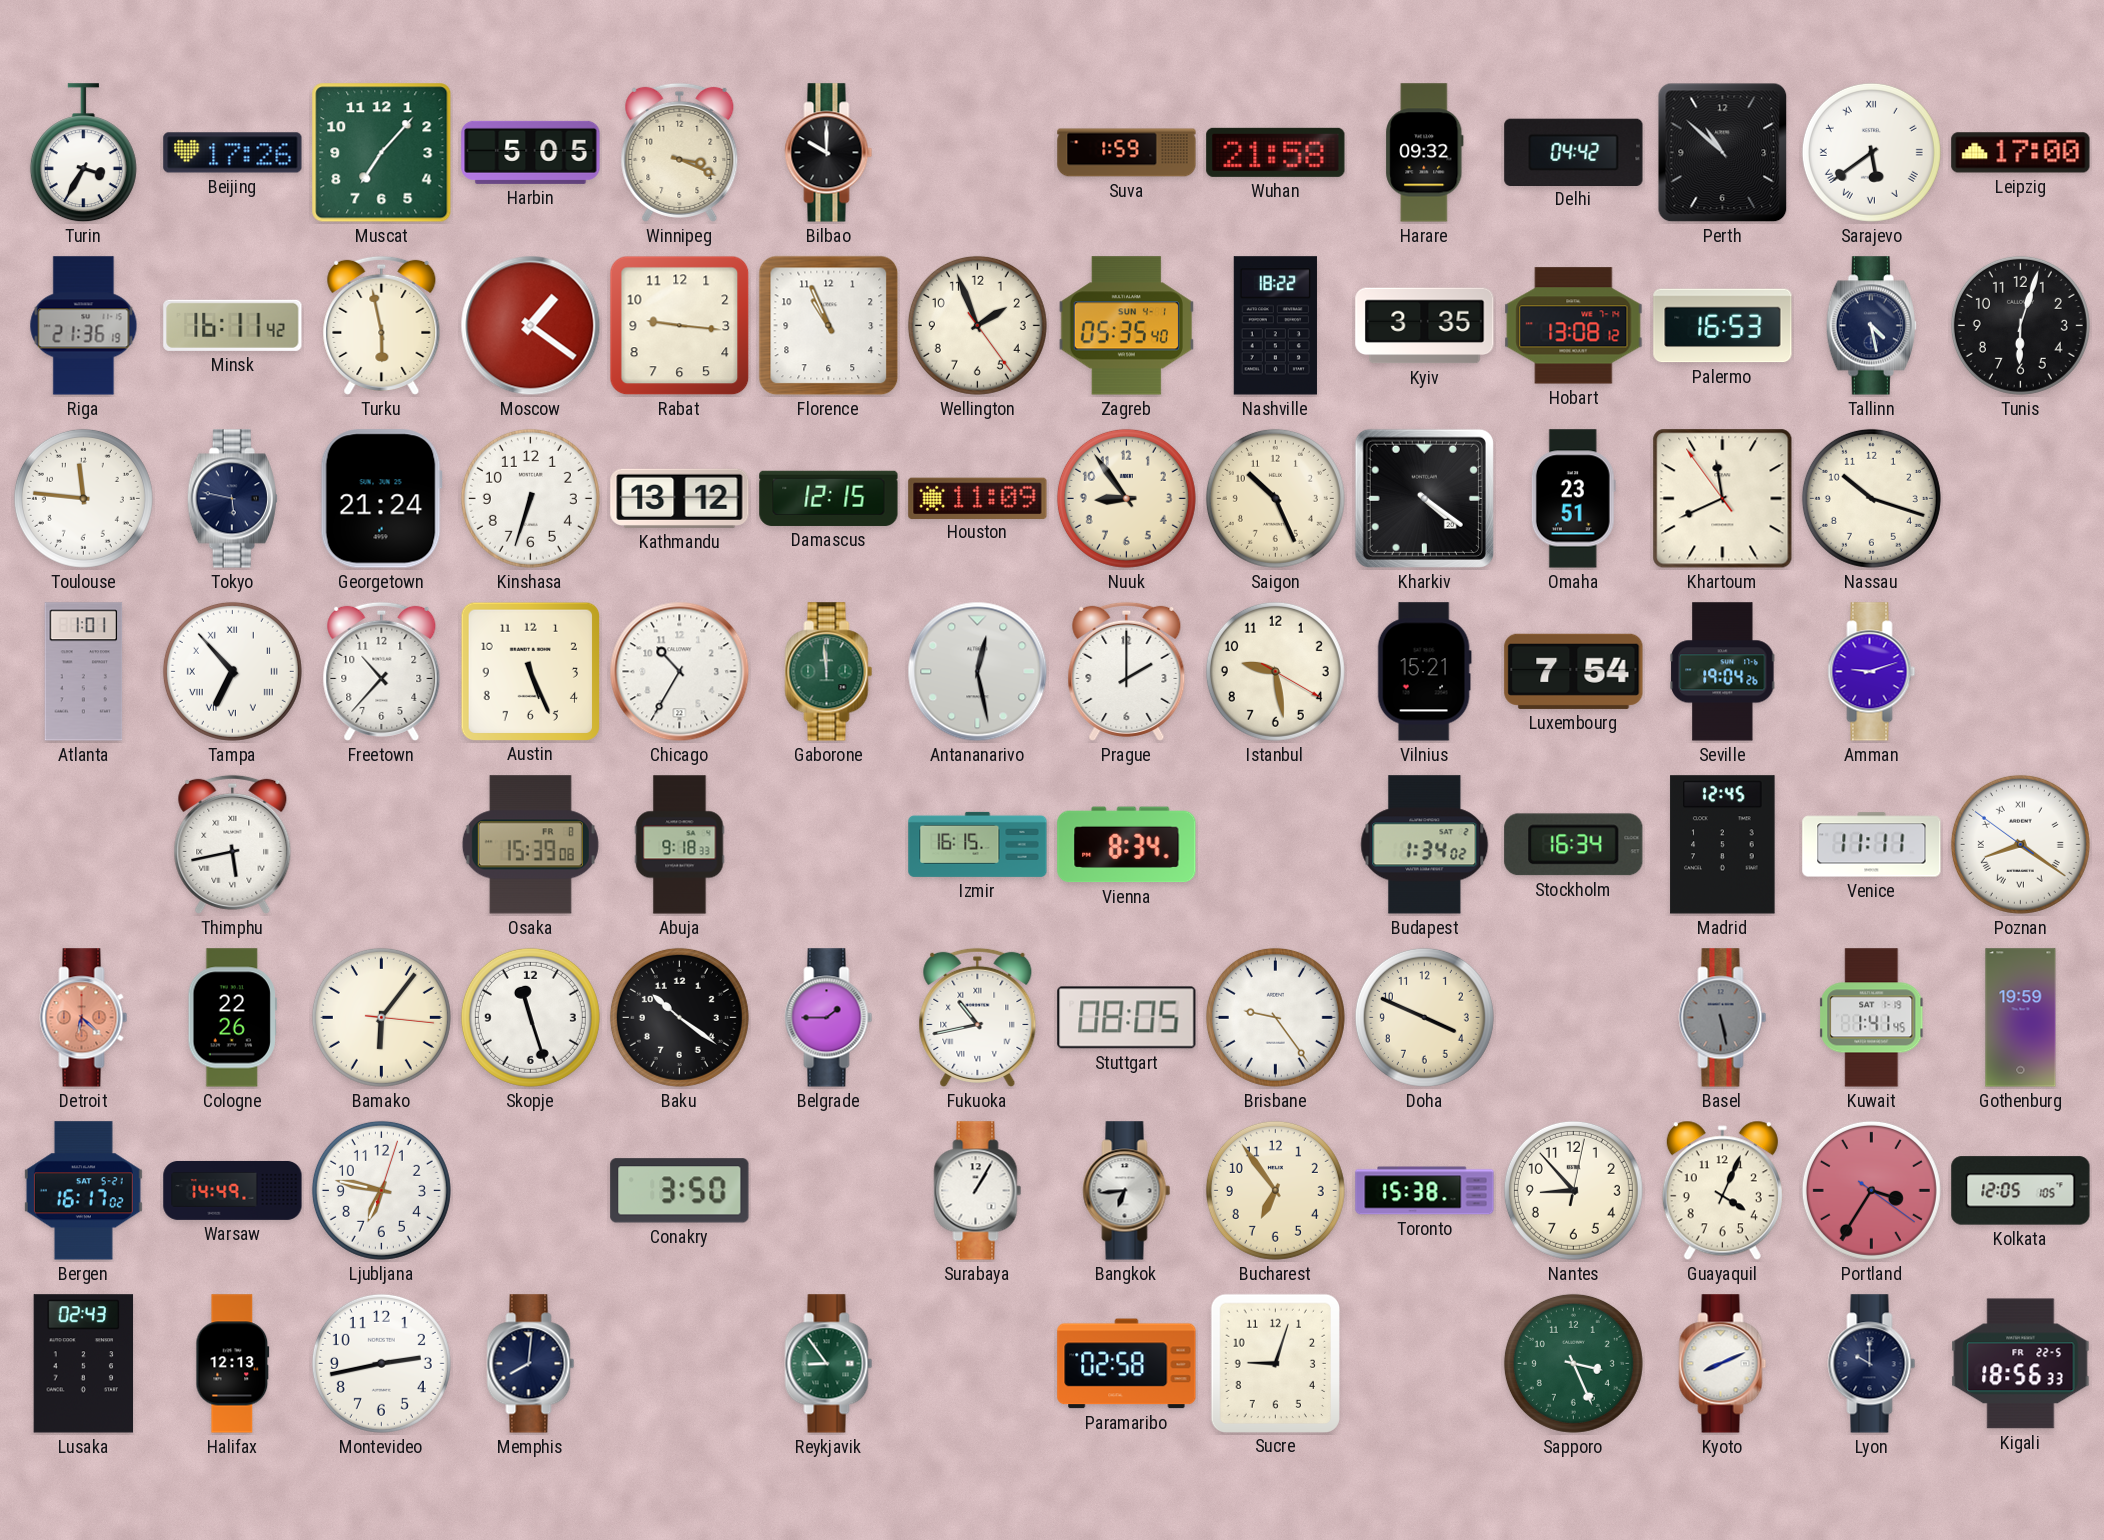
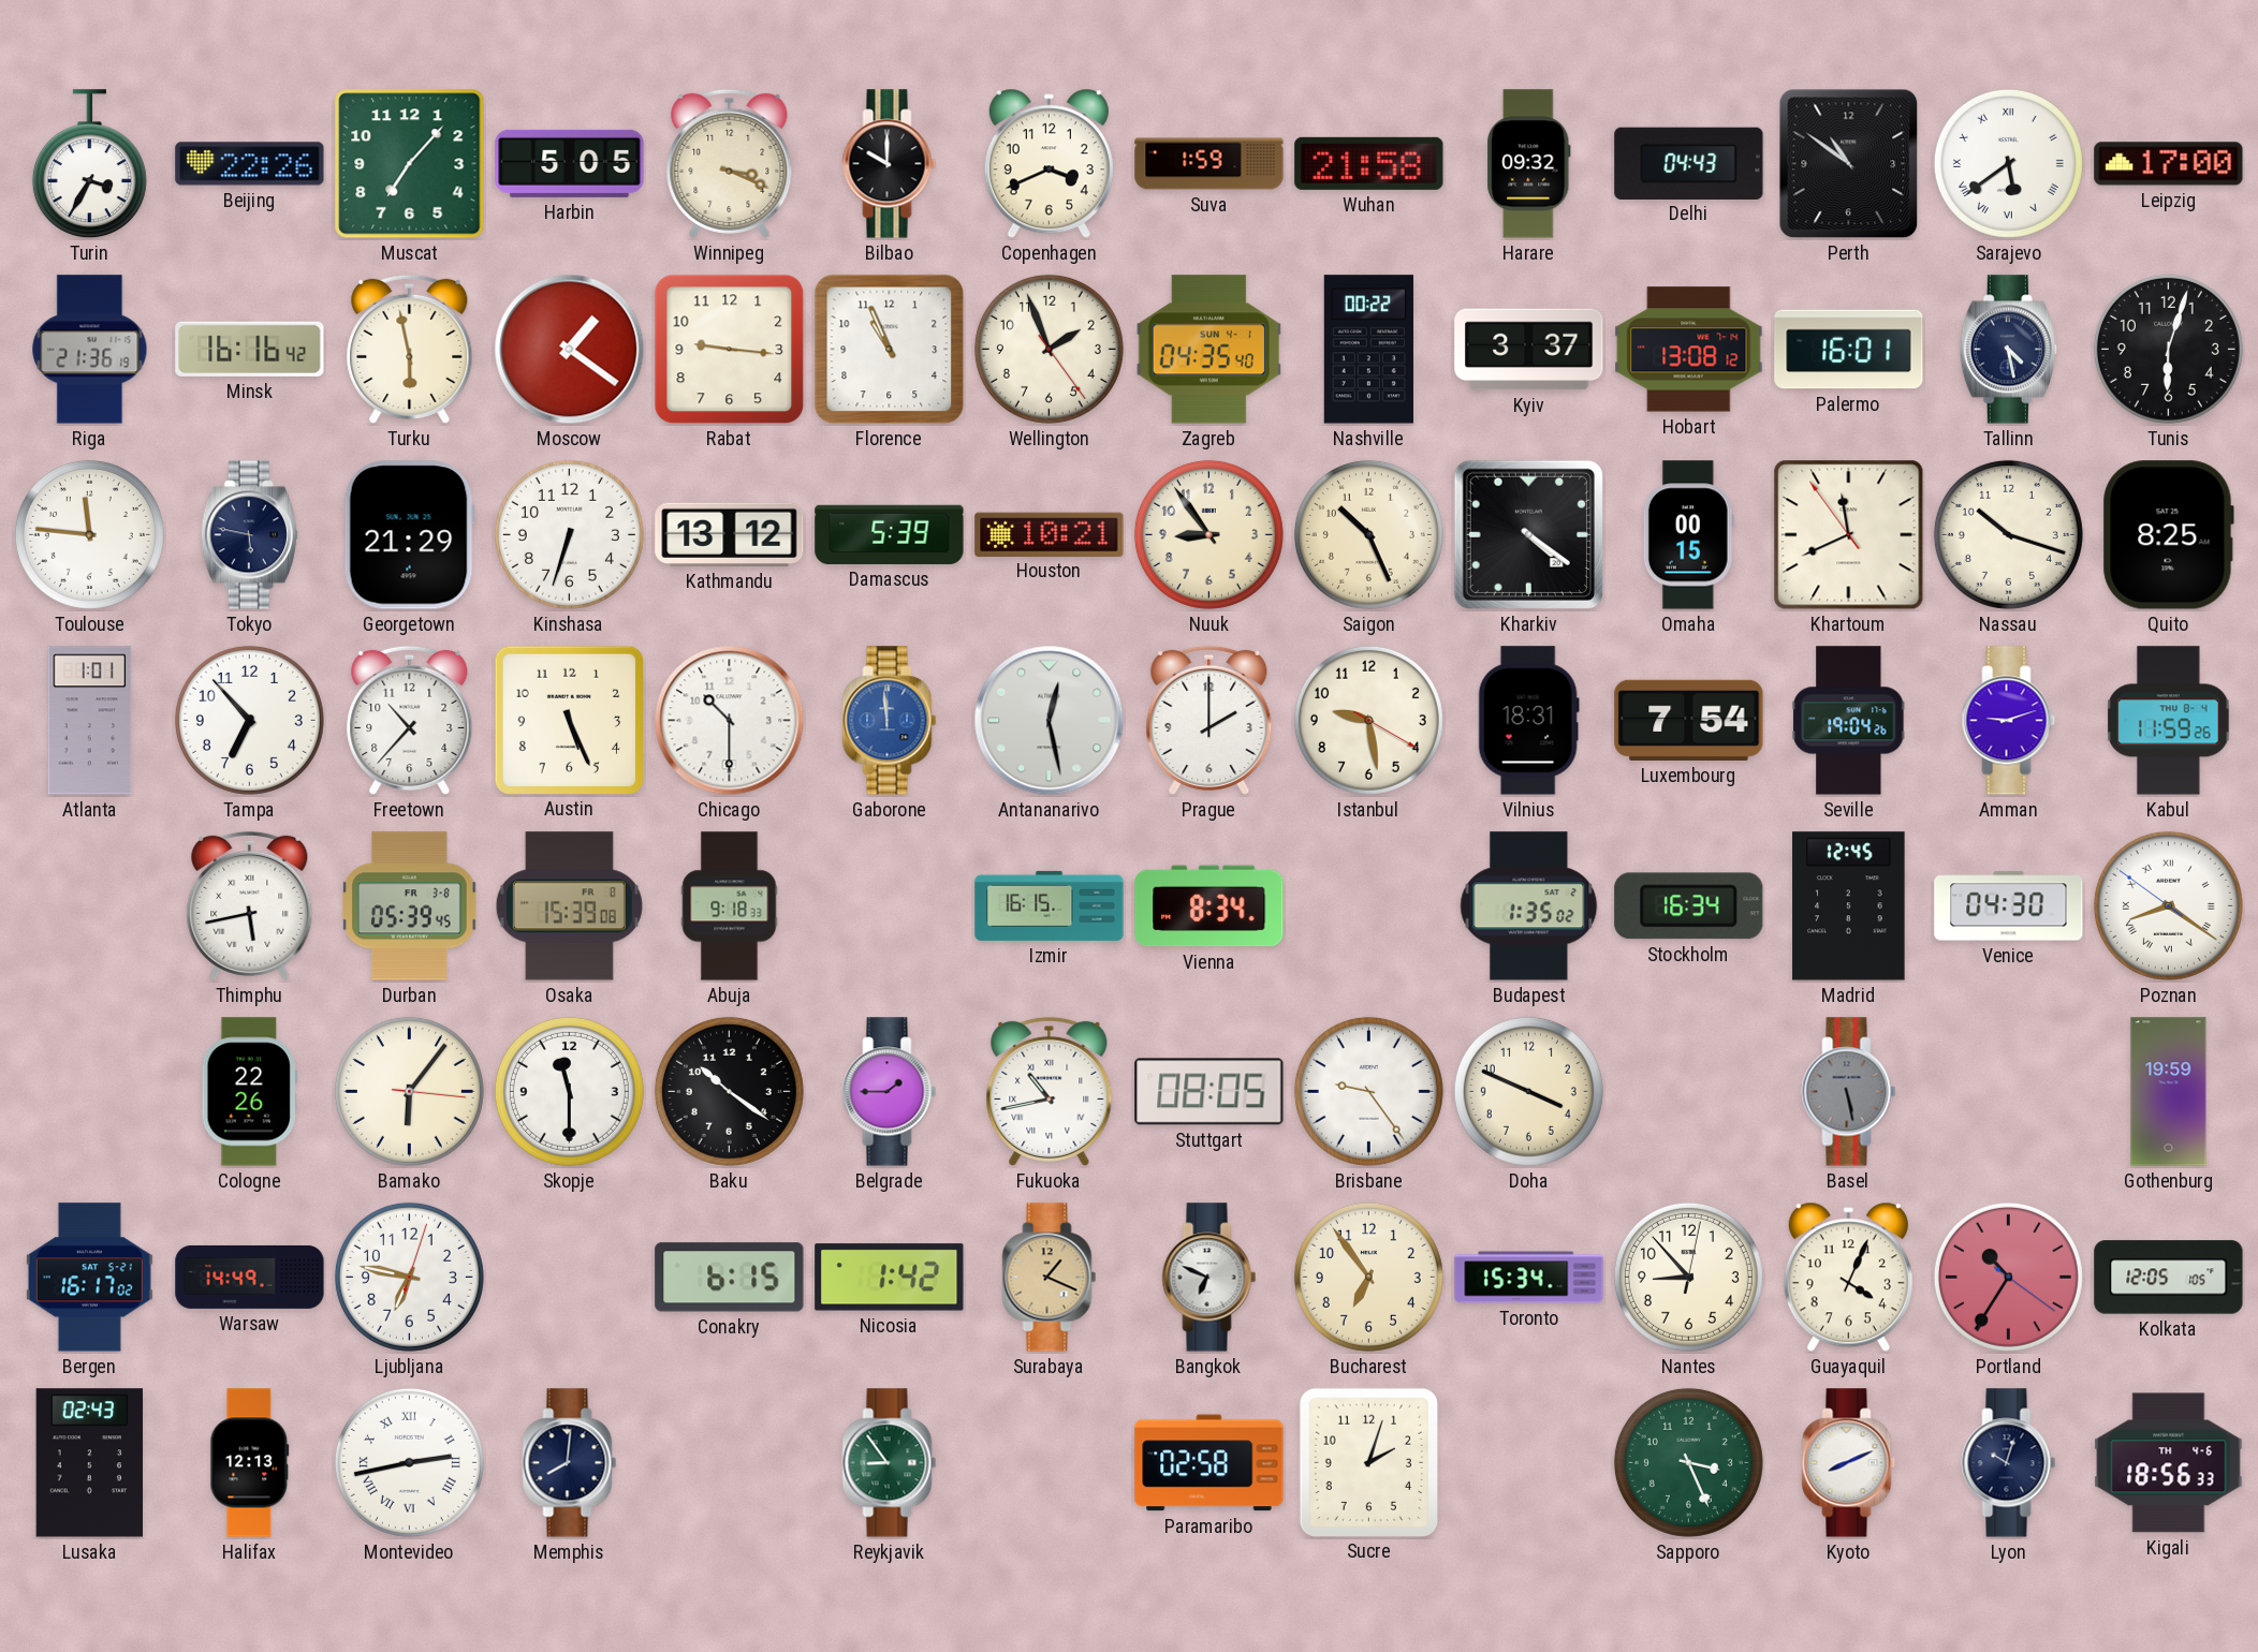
Beijing: 17:26 -> 22:26
Copenhagen: none -> 3:41
Delhi: 04:42 -> 04:43
Perth: 10:52 -> 10:51
Minsk: 16:11 -> 16:16
Zagreb: 05:35 -> 04:35
Nashville: 18:22 -> 00:22
Kyiv: 3:35 -> 3:37
Palermo: 16:53 -> 16:01
Georgetown: 21:24 -> 21:29
Damascus: 12:15 -> 5:39
Houston: 11:09 -> 10:21
Omaha: 23:51 -> 00:15
Quito: none -> 8:25
Tampa numerals: Roman -> Arabic
Chicago: 10:35 -> 10:30
Gaborone dial: green -> blue
Vilnius: 15:21 -> 18:31
Kabul: none -> 11:59
Durban: none -> 05:39
Budapest: 1:34 -> 1:35
Venice: 11:11 -> 04:30
Detroit: 6:22 -> none
Skopje: 11:27 -> 11:30
Kuwait: 1:41 -> none
Conakry: 3:50 -> 6:15
Nicosia: none -> 1:42
Surabaya: 1:05 -> 1:19
Surabaya dial: white -> champagne
Bangkok: 6:44 -> 6:49
Toronto: 15:38 -> 15:34
Portland: 3:35 -> 10:35
Montevideo numerals: Arabic -> Roman
Sucre: 9:03 -> 2:03
Lyon: 10:00 -> 10:03
Kigali date: FR 22-5 -> TH 4-6
